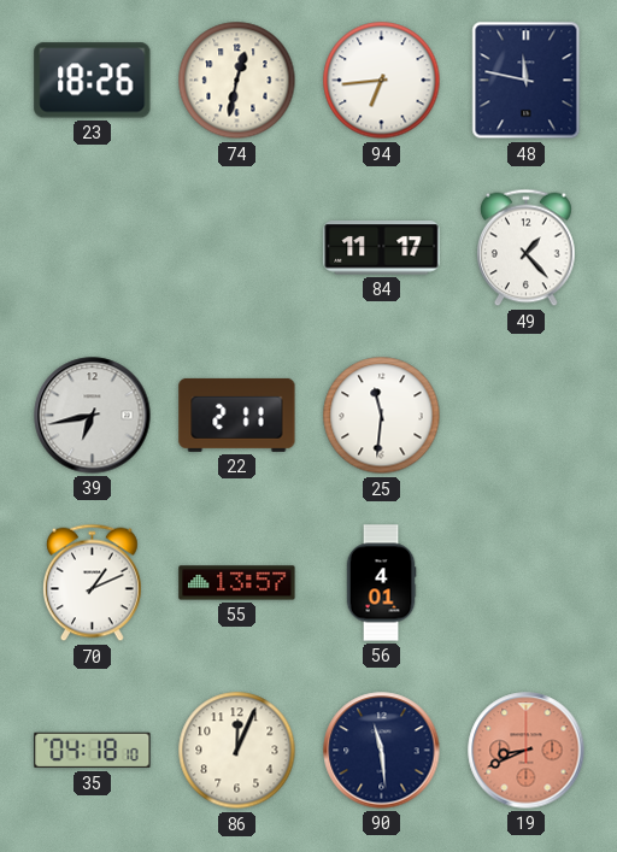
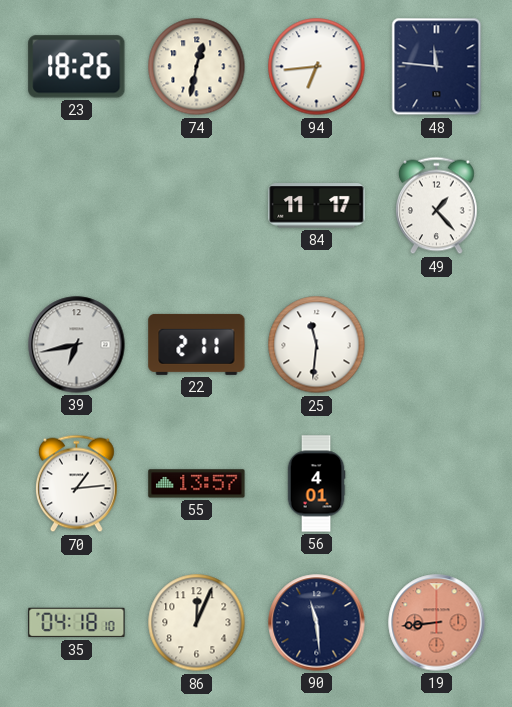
48: 11:47 -> 11:46
70: 1:11 -> 1:14
19: 8:41 -> 8:44
